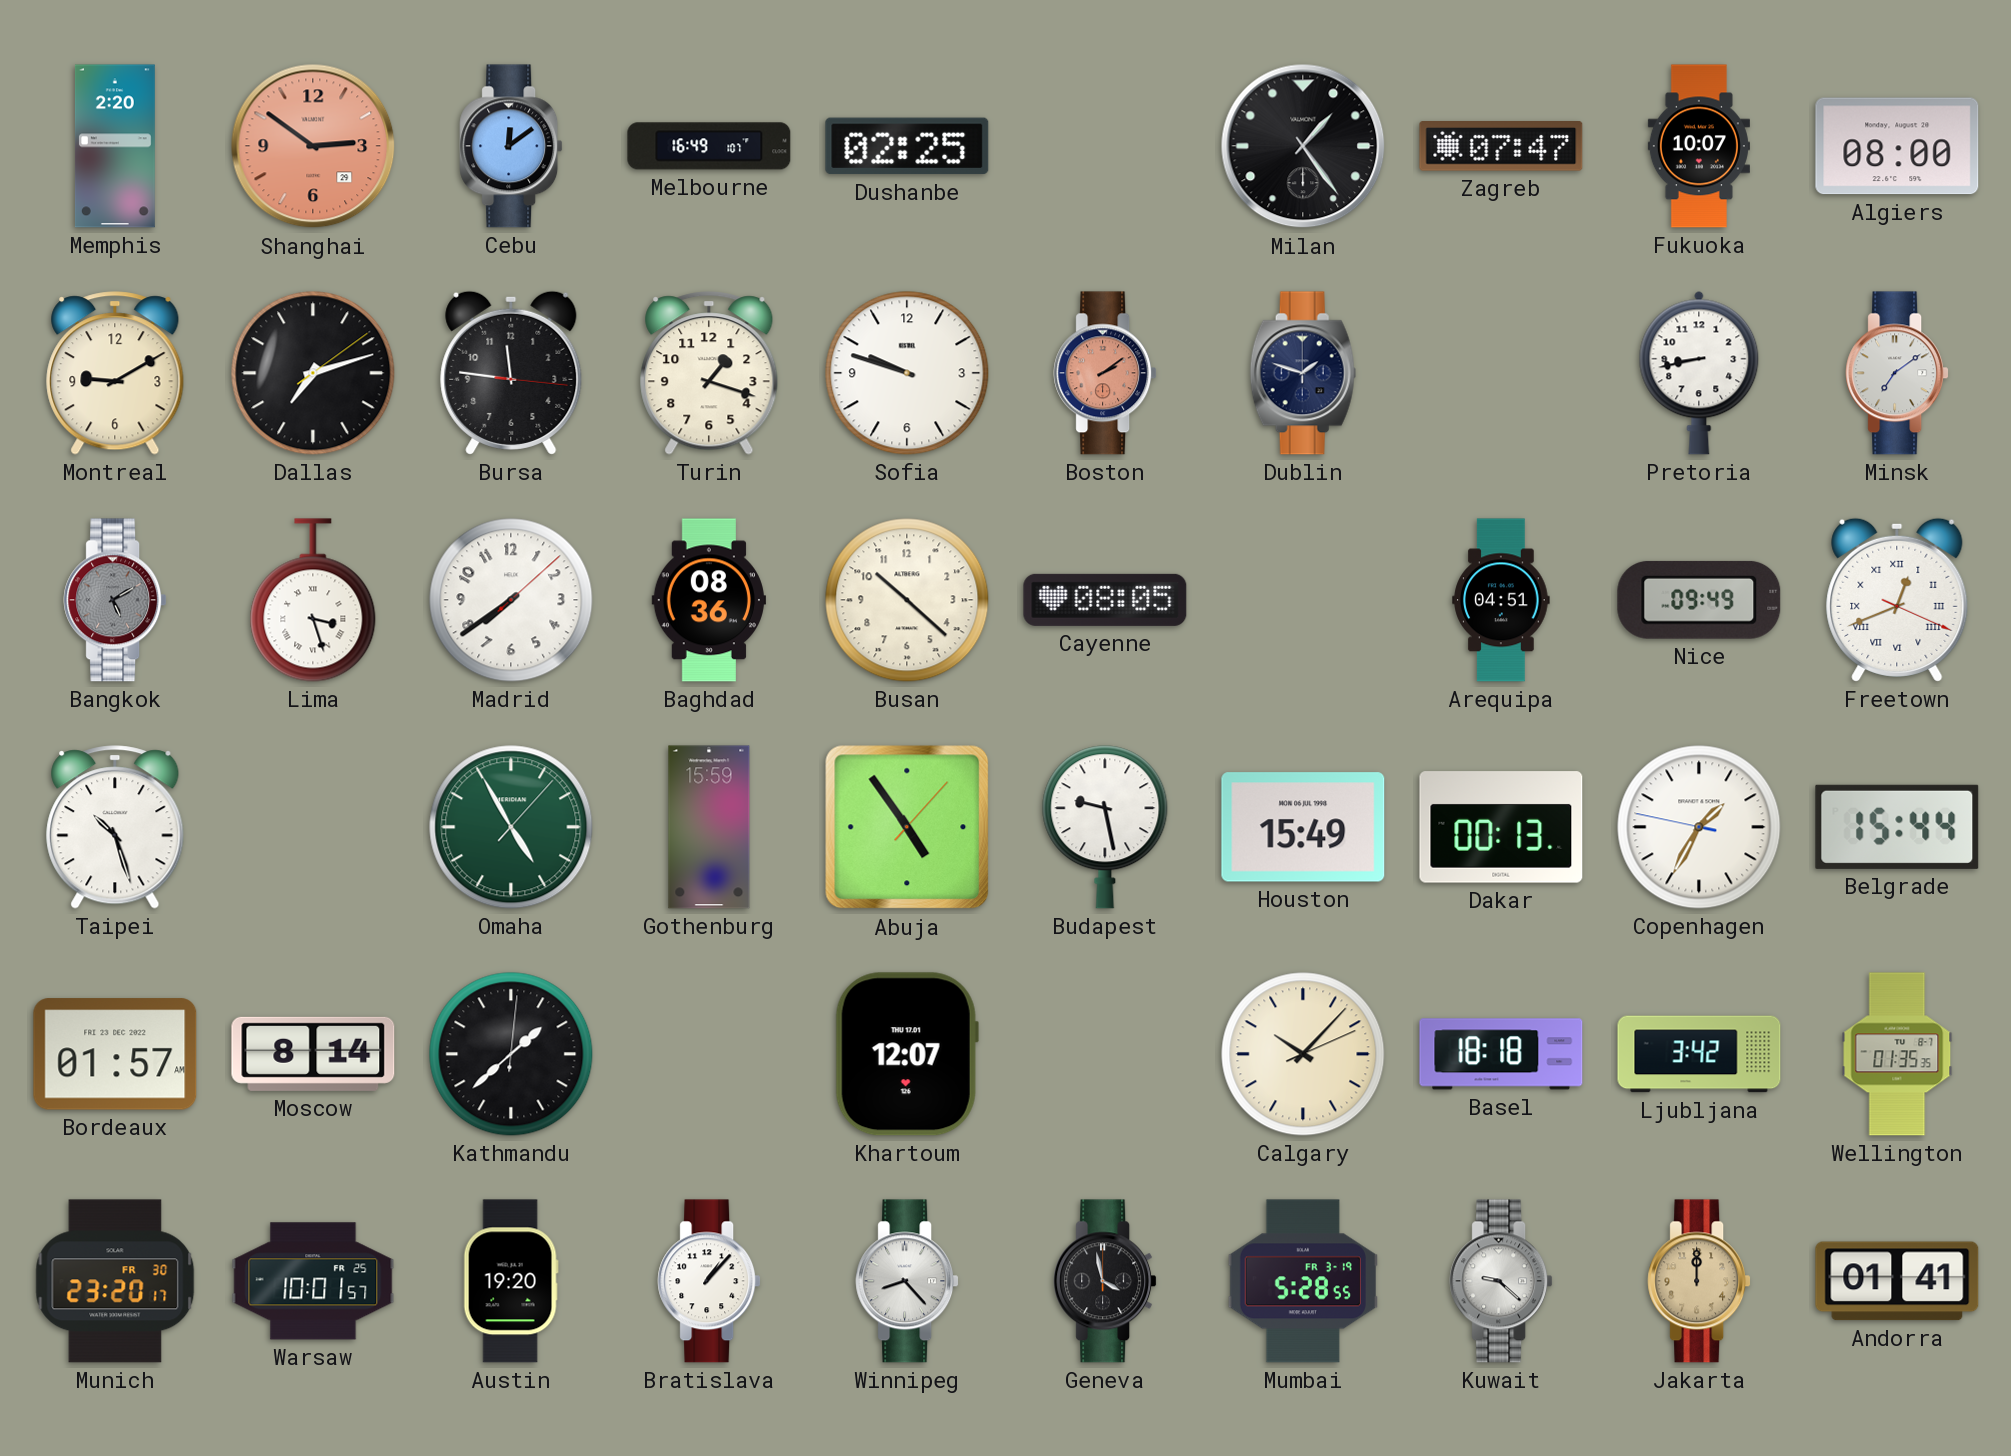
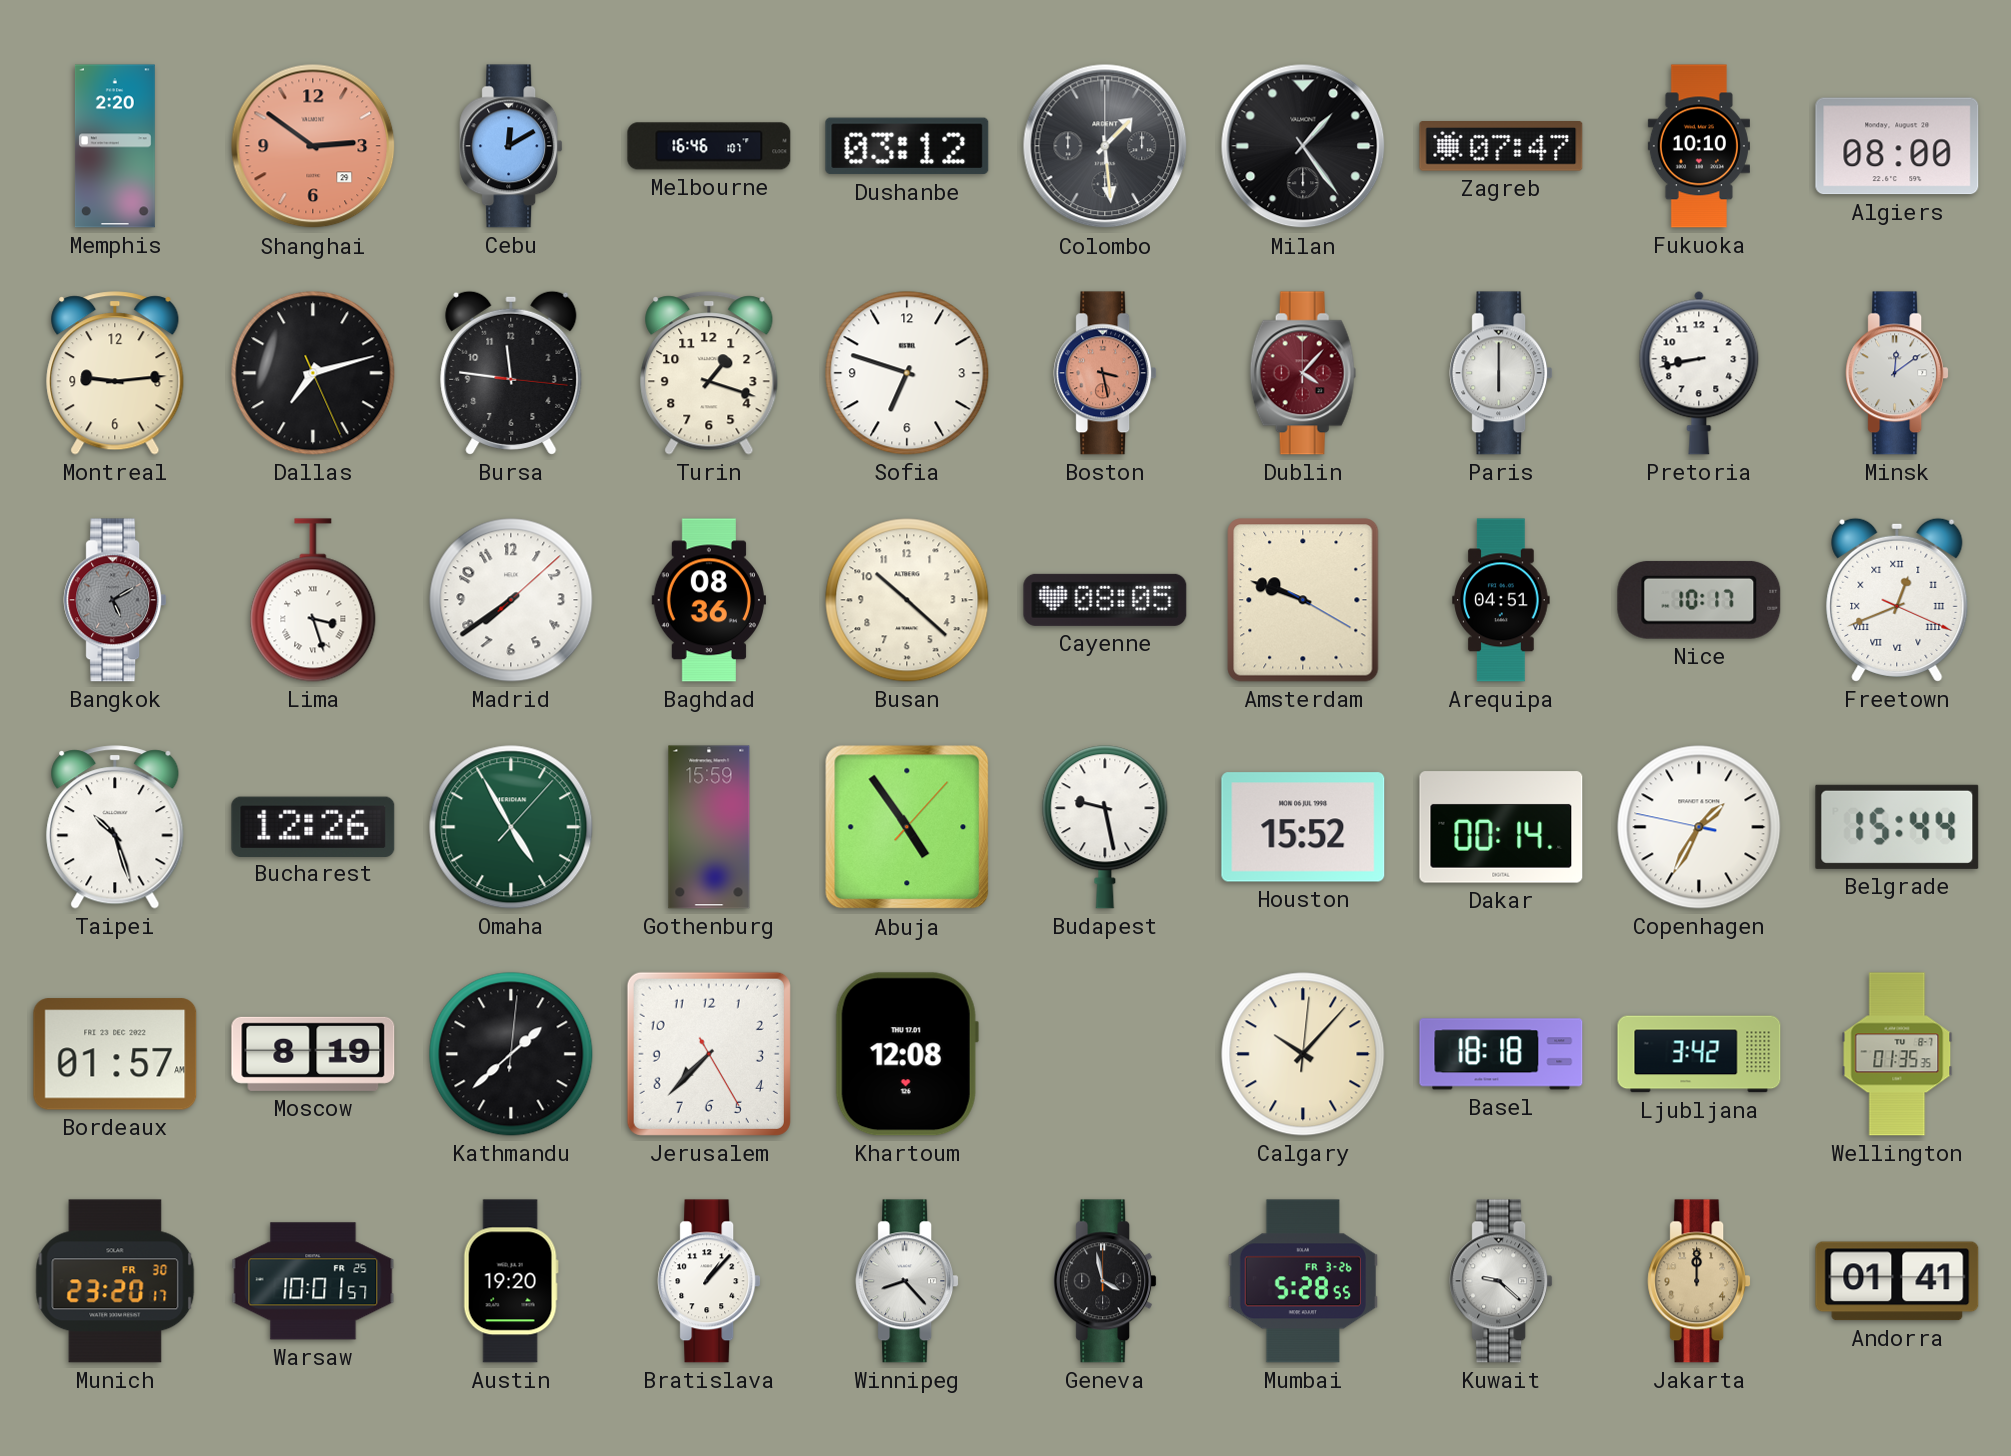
Cebu: 12:09 -> 12:10
Melbourne: 16:49 -> 16:46
Dushanbe: 02:25 -> 03:12
Colombo: none -> 1:29
Fukuoka: 10:07 -> 10:10
Montreal: 9:10 -> 9:14
Dallas: 7:12:09 -> 7:12:26
Sofia: 9:48 -> 6:48
Boston: 2:09 -> 3:28
Dublin: 1:48 -> 4:07
Dublin dial: navy -> burgundy
Paris: none -> 6:00
Minsk: 7:09 -> 12:09
Amsterdam: none -> 9:48
Nice: 09:49 -> 10:17
Bucharest: none -> 12:26
Houston: 15:49 -> 15:52
Dakar: 00:13 -> 00:14
Moscow: 8:14 -> 8:19
Jerusalem: none -> 7:37
Khartoum: 12:07 -> 12:08
Calgary: 10:07:11 -> 10:07:01
Mumbai date: FR 3-19 -> FR 3-26
